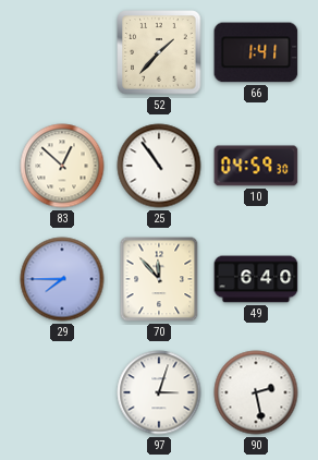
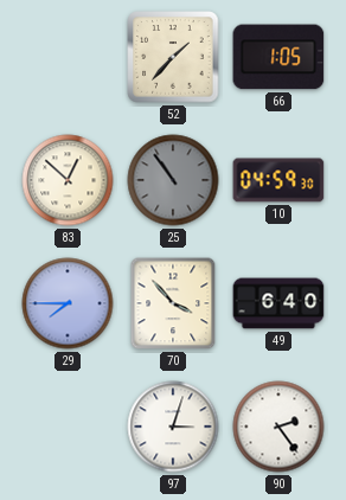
66: 1:41 -> 1:05
25 dial: white -> grey
70: 11:53 -> 3:53
90: 2:28 -> 2:24
